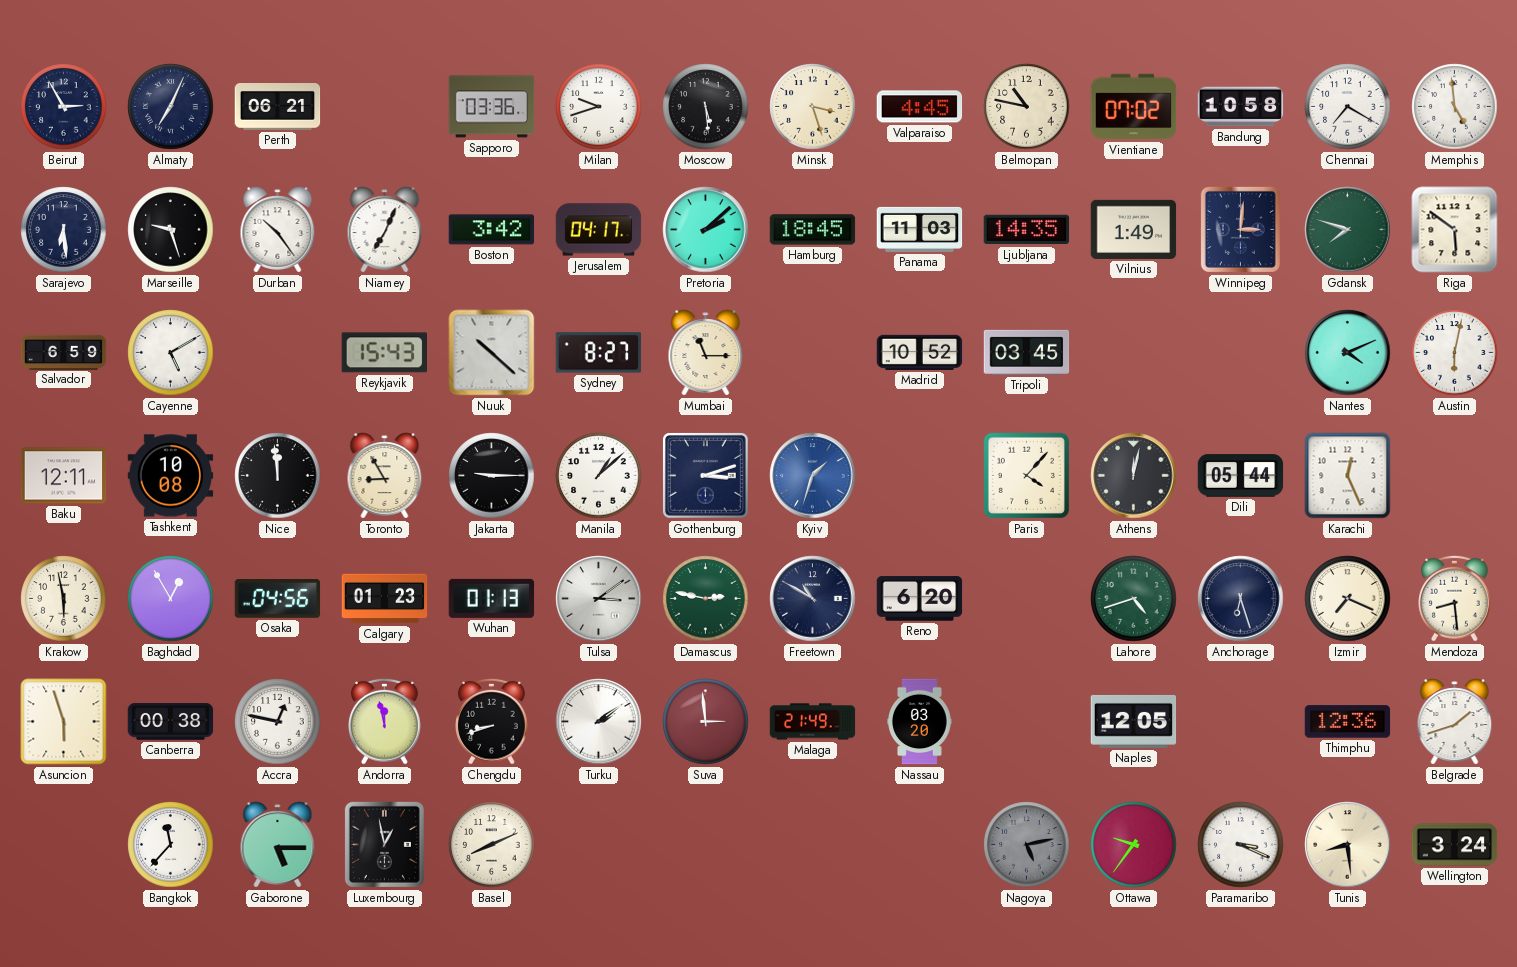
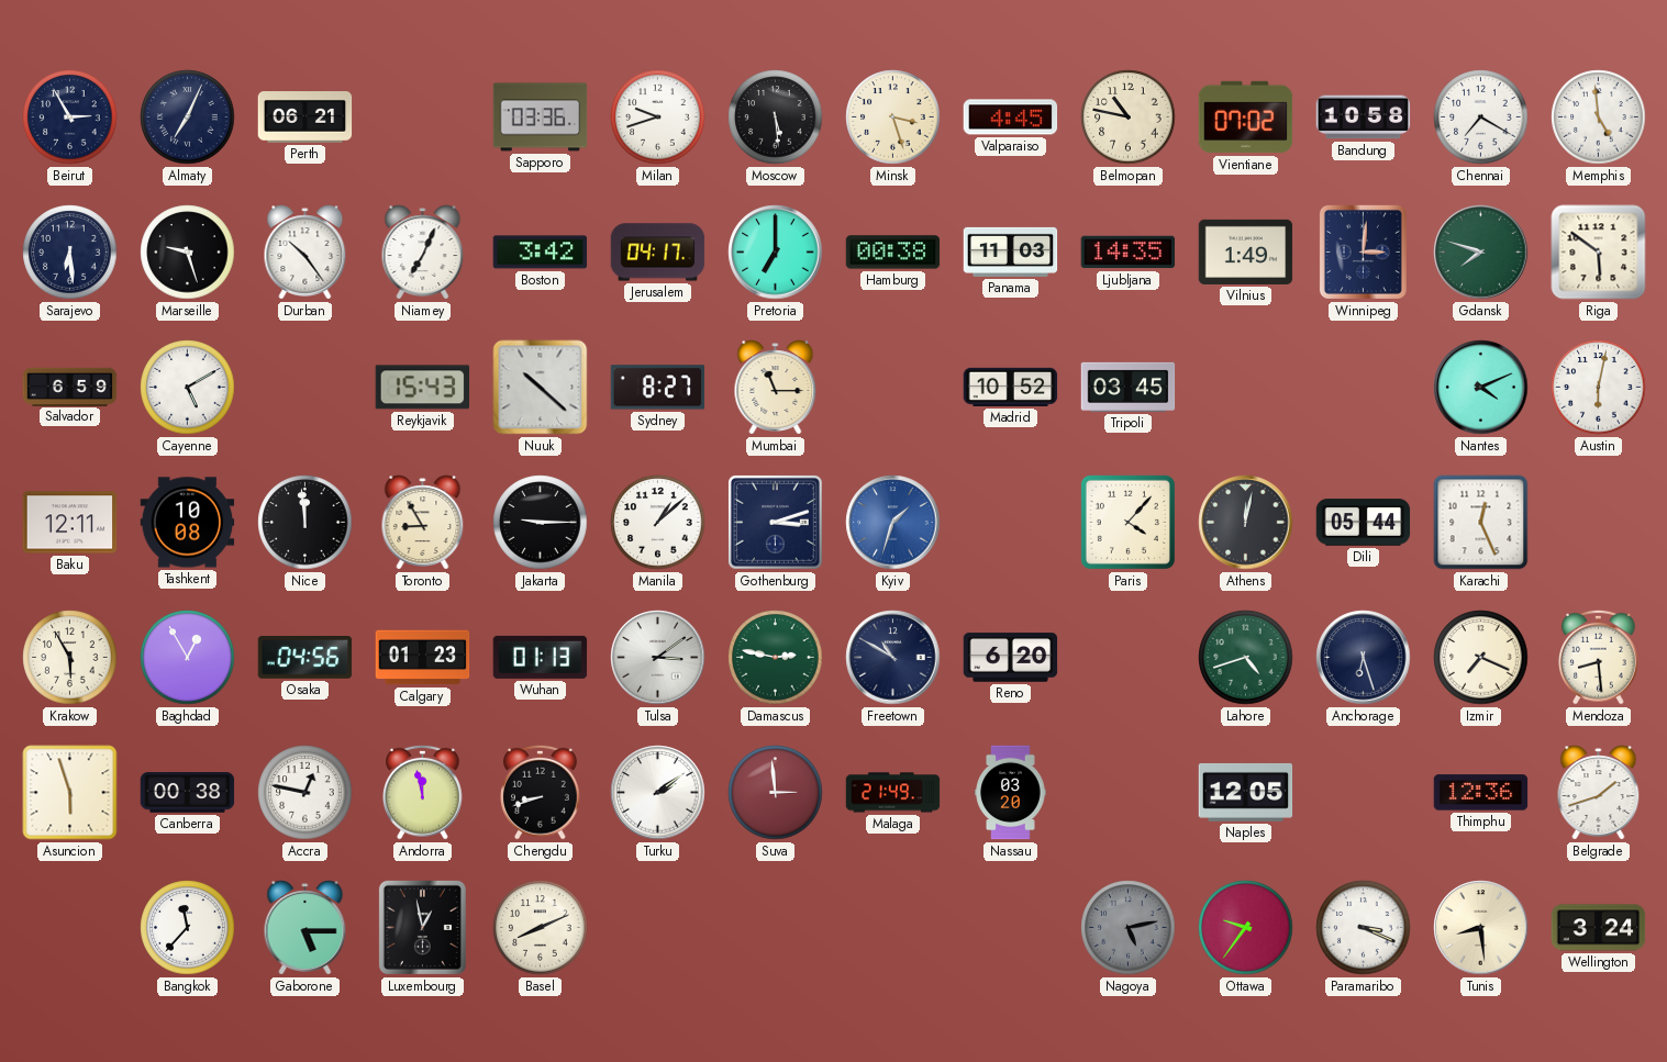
Pretoria: 2:08 -> 7:00
Hamburg: 18:45 -> 00:38
Krakow: 5:58 -> 5:55
